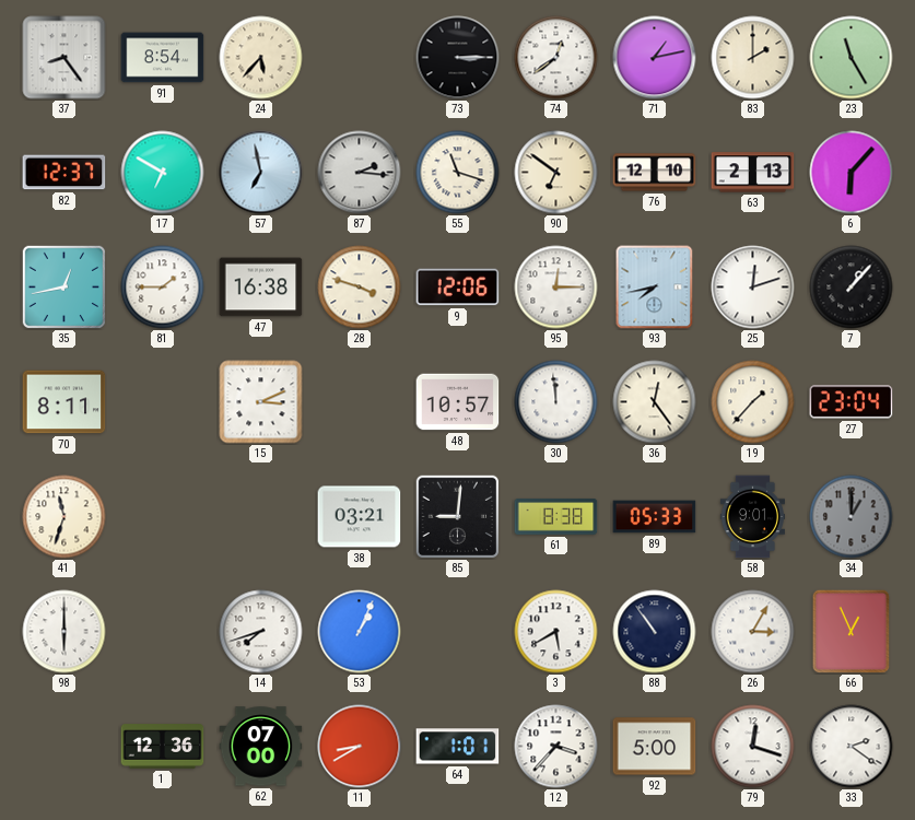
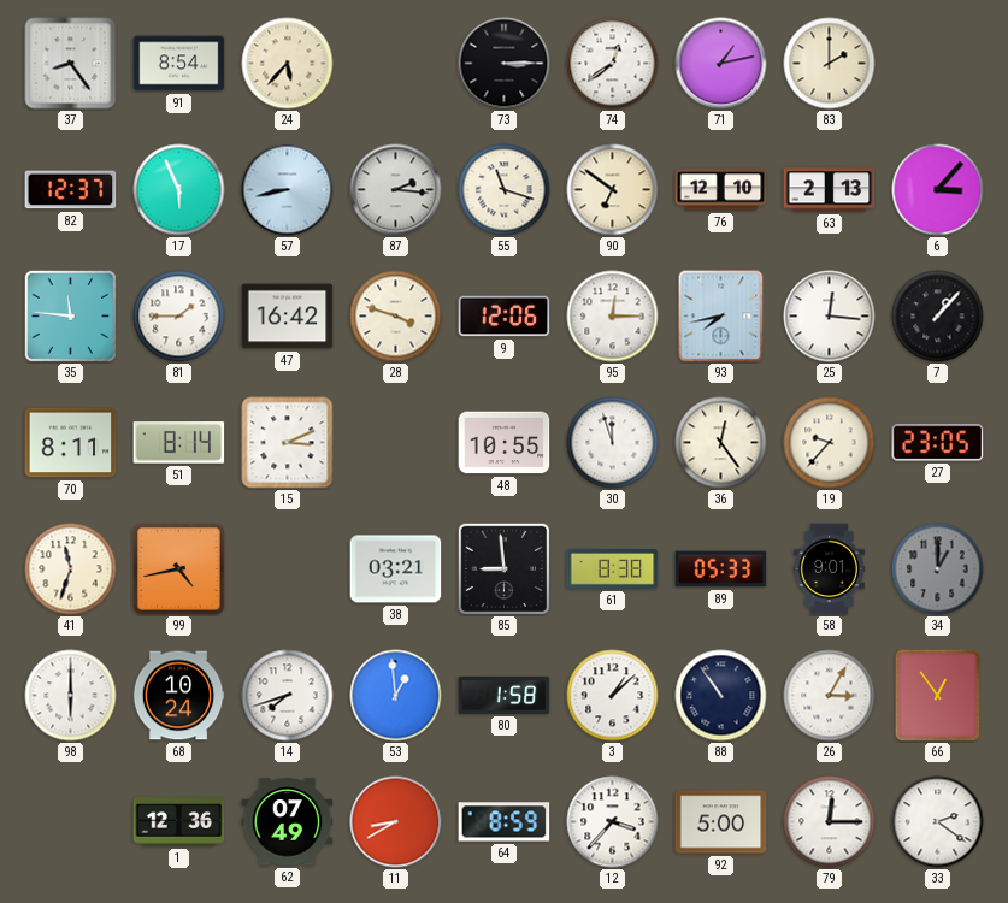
23: 11:25 -> none
17: 6:50 -> 5:56
57: 6:58 -> 8:43
6: 6:07 -> 3:07
35: 12:43 -> 11:46
47: 16:38 -> 16:42
25: 12:12 -> 12:16
51: none -> 8:14
48: 10:57 -> 10:55
30: 11:59 -> 11:57
19: 1:37 -> 9:37
27: 23:04 -> 23:05
99: none -> 4:43
85: 9:01 -> 8:59
68: none -> 10:24
53: 1:04 -> 12:59
80: none -> 1:58
3: 5:40 -> 1:08
66: 12:56 -> 12:54
62: 07:00 -> 07:49
64: 1:01 -> 8:59
79: 12:18 -> 12:15
